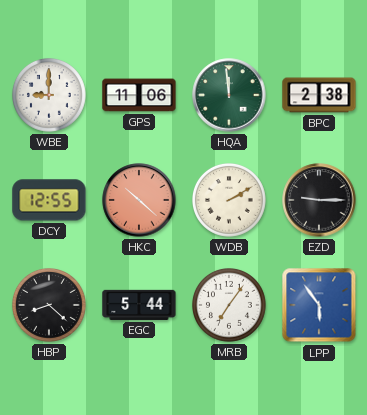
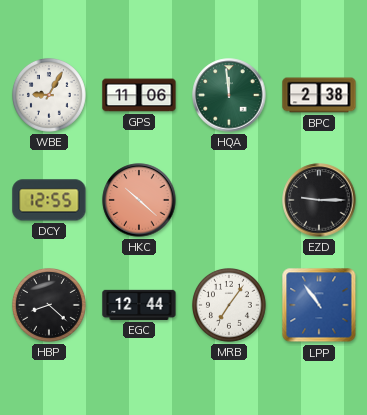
WBE: 9:00 -> 9:05
WDB: 2:10 -> none
EGC: 5:44 -> 12:44
LPP: 5:54 -> 10:54
